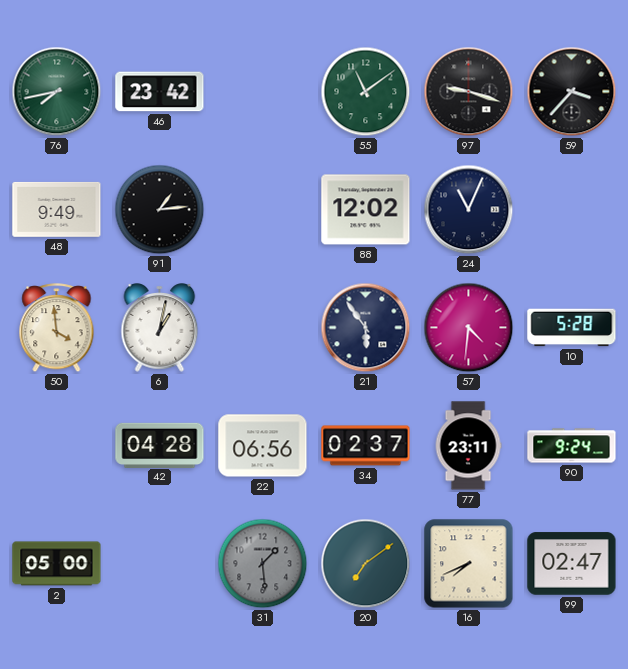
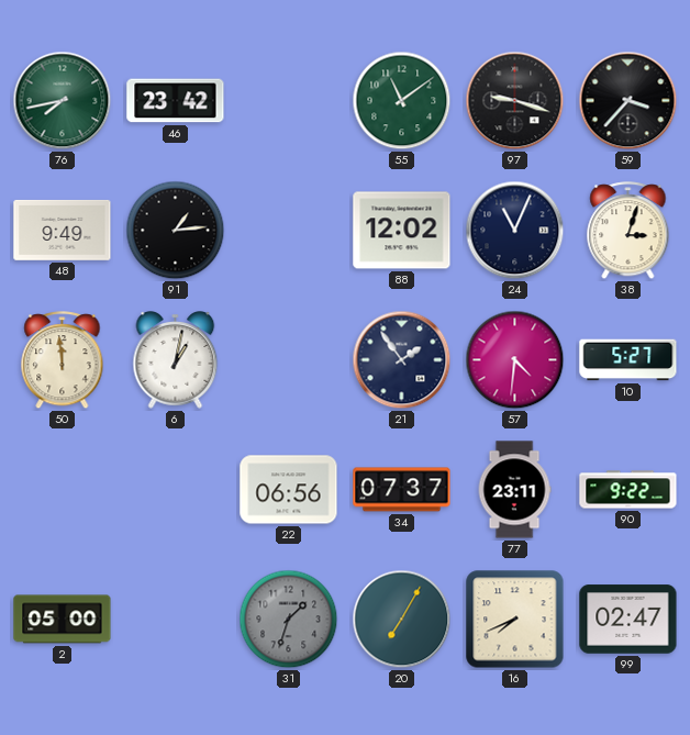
38: none -> 3:03
50: 3:59 -> 11:59
21: 5:54 -> 1:54
10: 5:28 -> 5:27
42: 04:28 -> none
34: 02:37 -> 07:37
90: 9:24 -> 9:22
31: 1:29 -> 1:33
20: 7:09 -> 7:05
